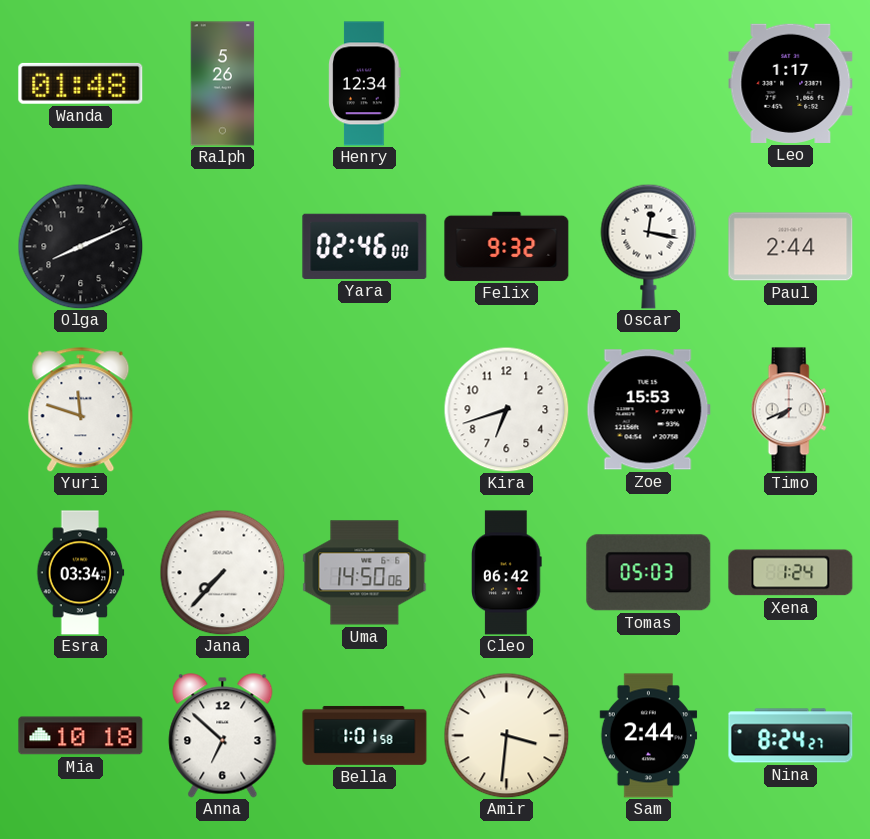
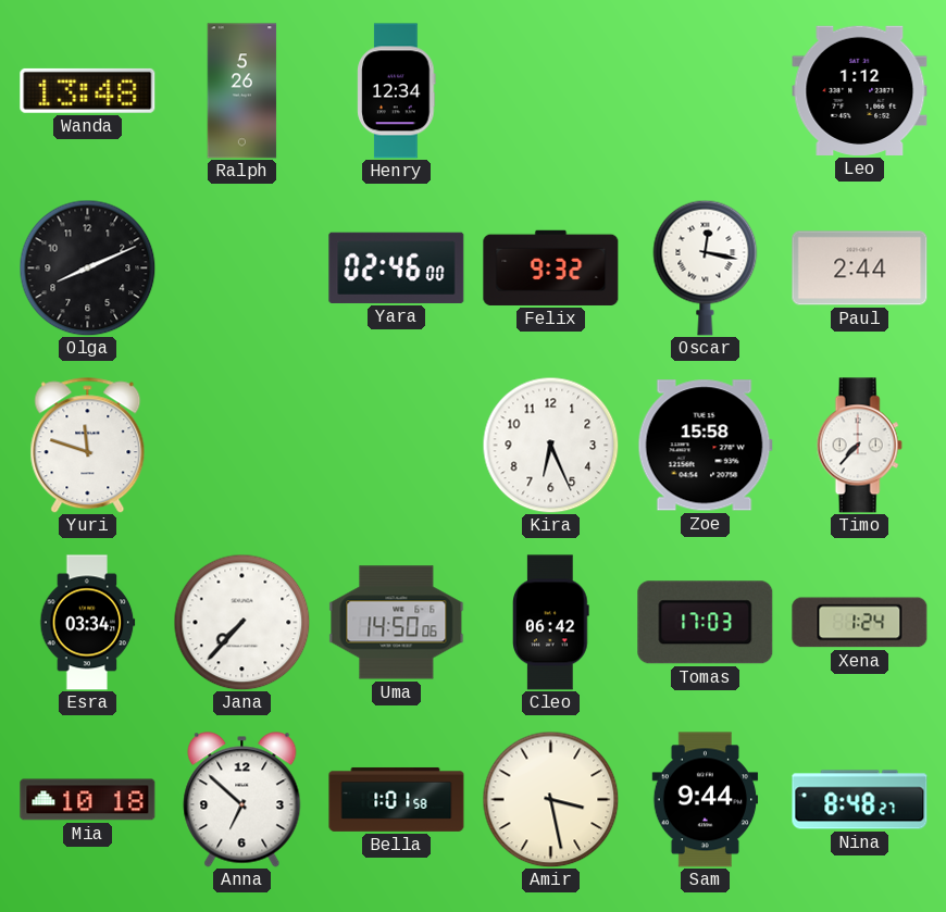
Wanda: 01:48 -> 13:48
Leo: 1:17 -> 1:12
Kira: 6:42 -> 6:26
Zoe: 15:53 -> 15:58
Timo: 7:41 -> 7:37
Tomas: 05:03 -> 17:03
Amir: 3:31 -> 3:28
Sam: 2:44 -> 9:44
Nina: 8:24 -> 8:48
